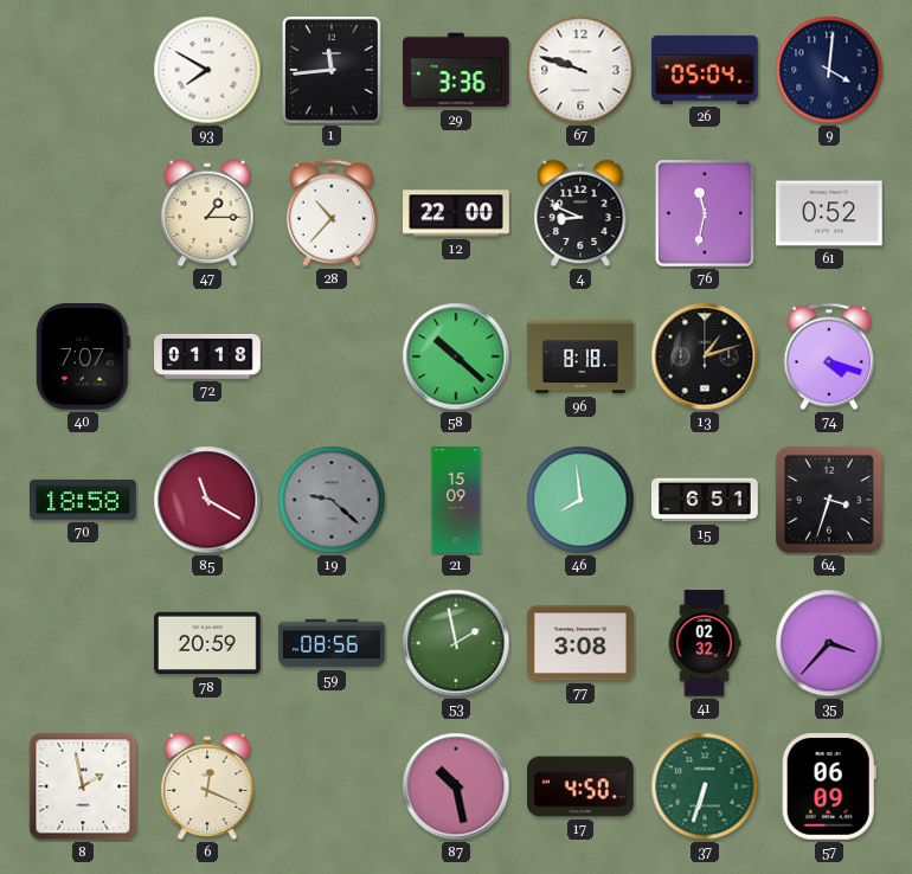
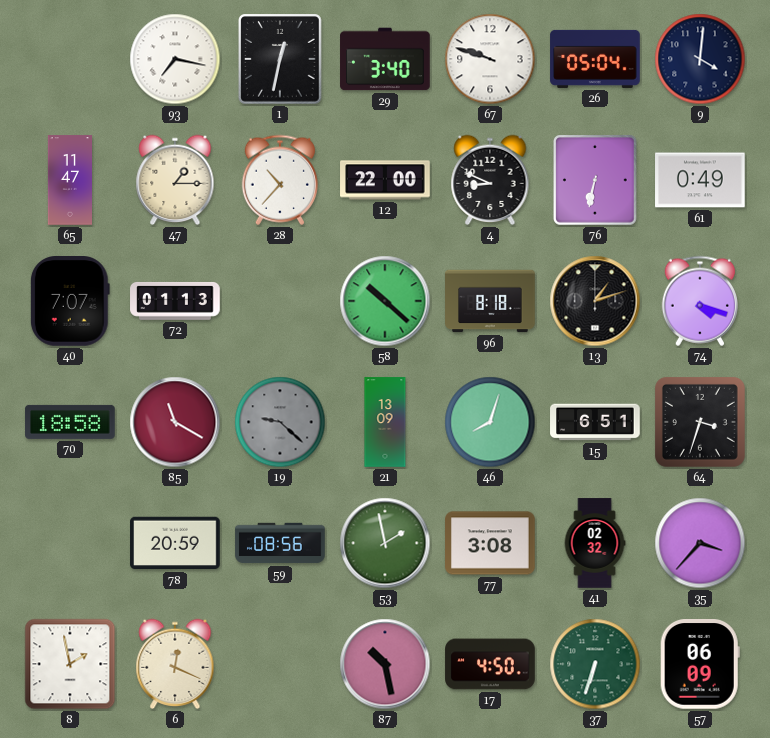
93: 7:50 -> 7:17
1: 11:44 -> 12:32
29: 3:36 -> 3:40
65: none -> 11:47
76: 11:32 -> 6:32
61: 0:52 -> 0:49
72: 01:18 -> 01:13
21: 15:09 -> 13:09
46: 7:59 -> 8:03
